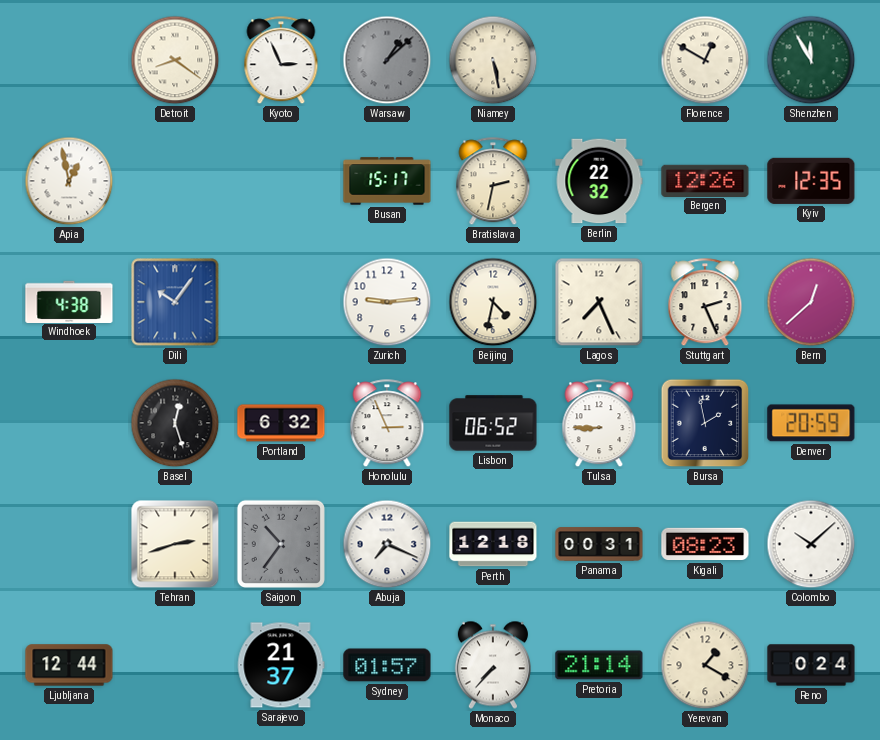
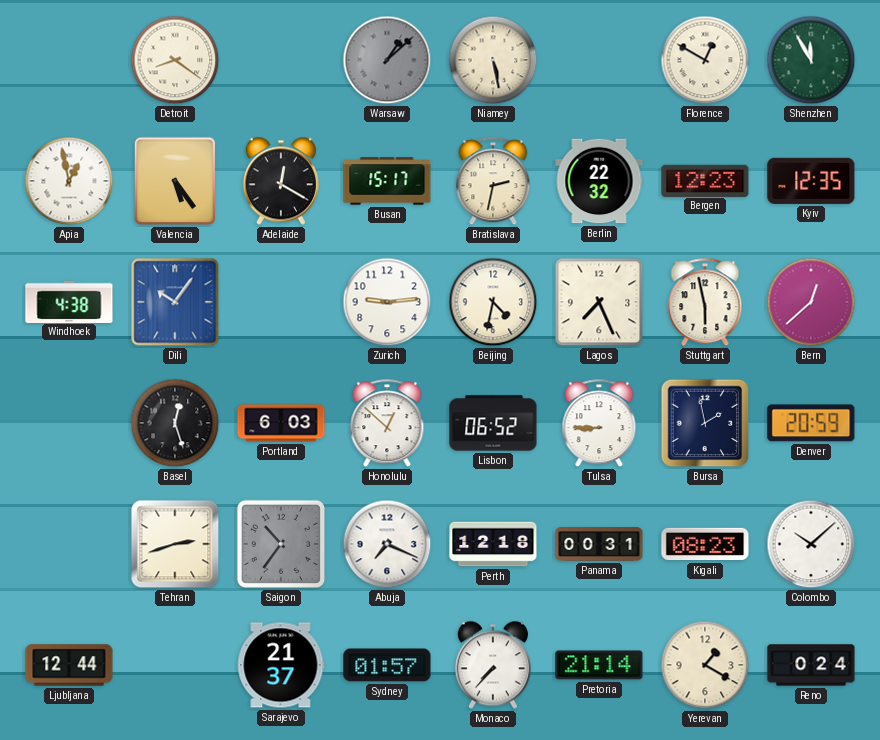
Kyoto: 2:56 -> none
Valencia: none -> 5:24
Adelaide: none -> 12:20
Bergen: 12:26 -> 12:23
Stuttgart: 2:26 -> 5:58
Portland: 6:32 -> 6:03
Honolulu: 2:56 -> 12:52
